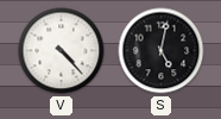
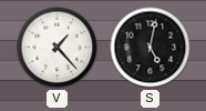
V: 4:23 -> 1:23
